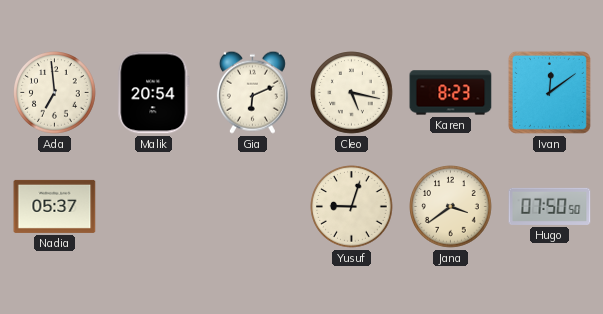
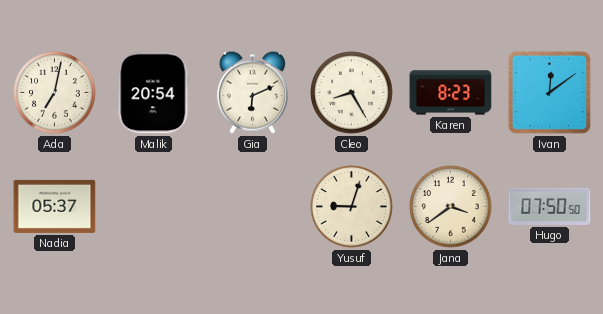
Ada: 6:59 -> 7:02
Cleo: 5:17 -> 8:25
